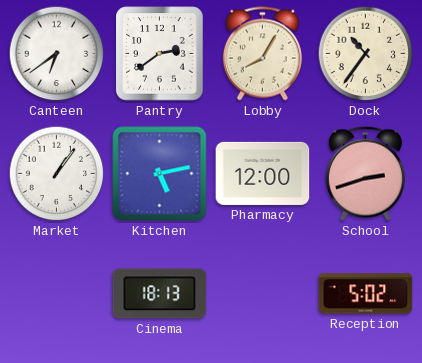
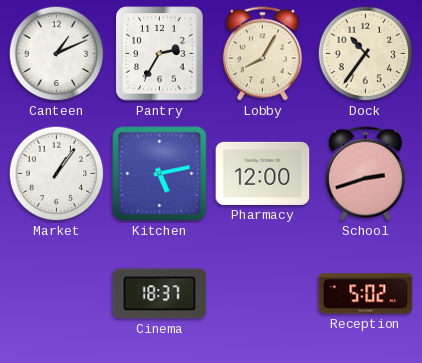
Canteen: 6:39 -> 1:11
Pantry: 2:39 -> 2:35
Cinema: 18:13 -> 18:37
